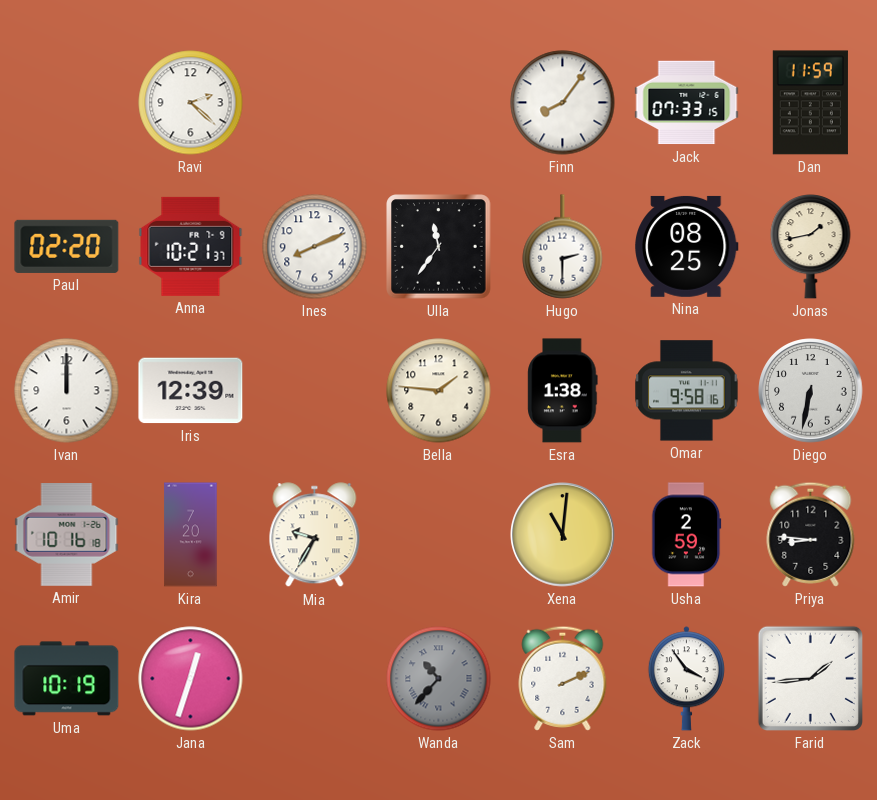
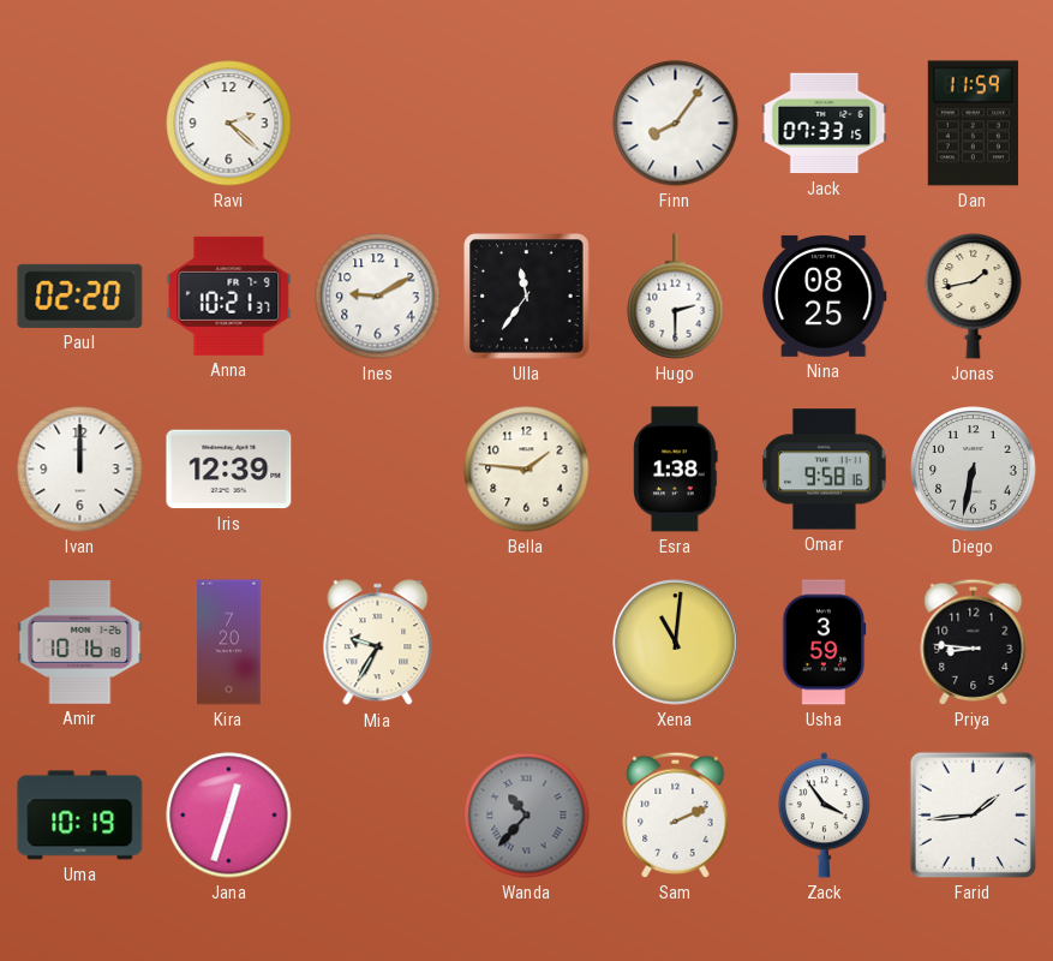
Ines: 8:11 -> 9:10
Usha: 2:59 -> 3:59
